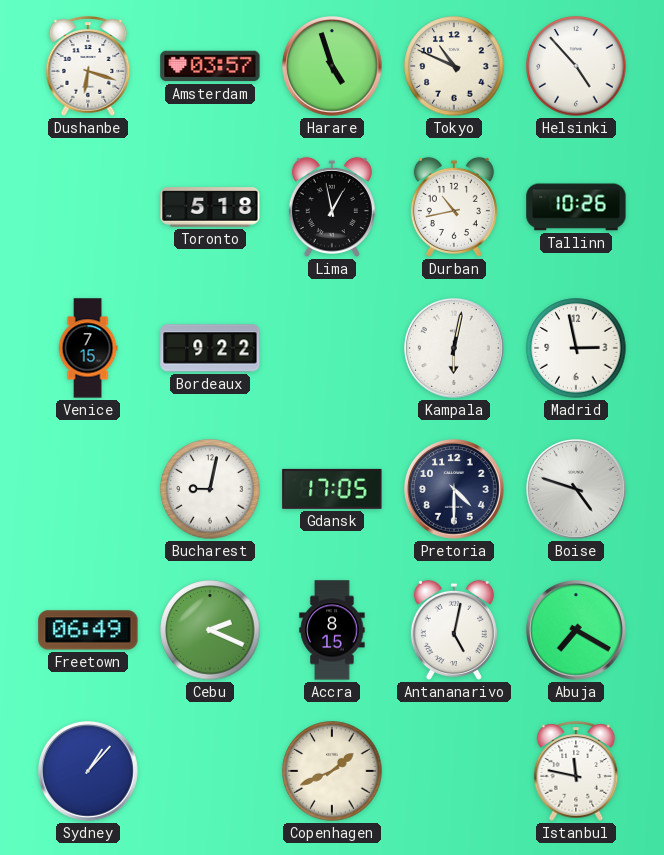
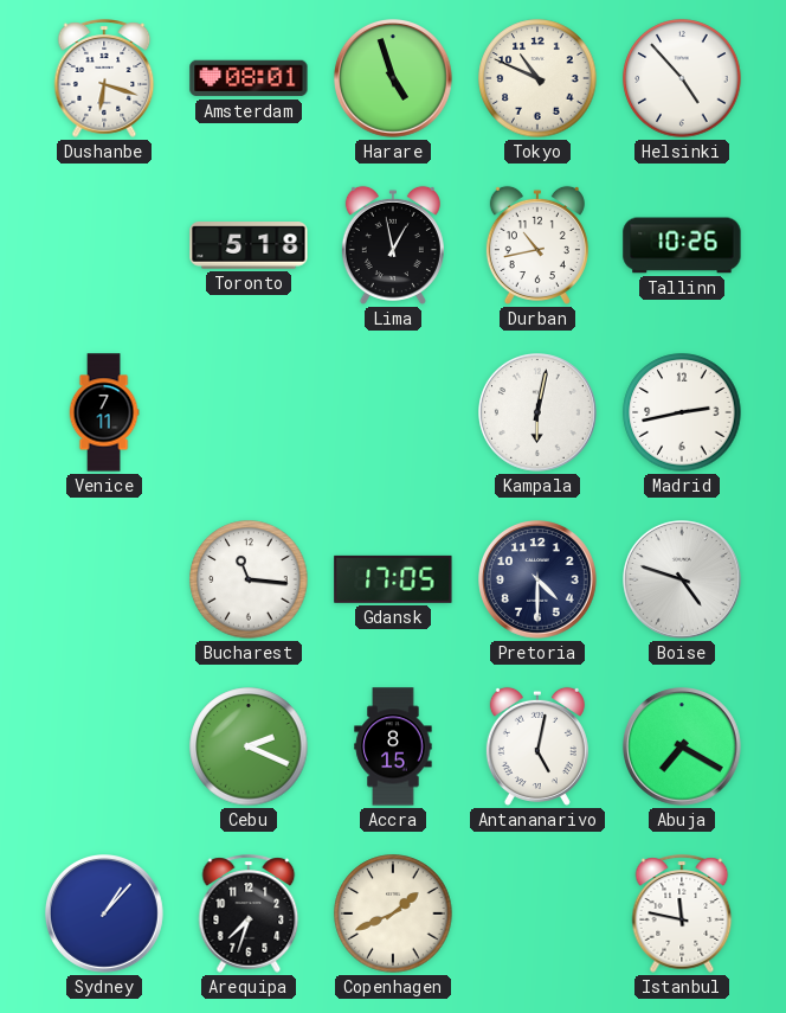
Amsterdam: 03:57 -> 08:01
Venice: 7:15 -> 7:11
Bordeaux: 9:22 -> none
Madrid: 2:58 -> 2:43
Bucharest: 9:02 -> 11:16
Freetown: 06:49 -> none
Arequipa: none -> 7:33
